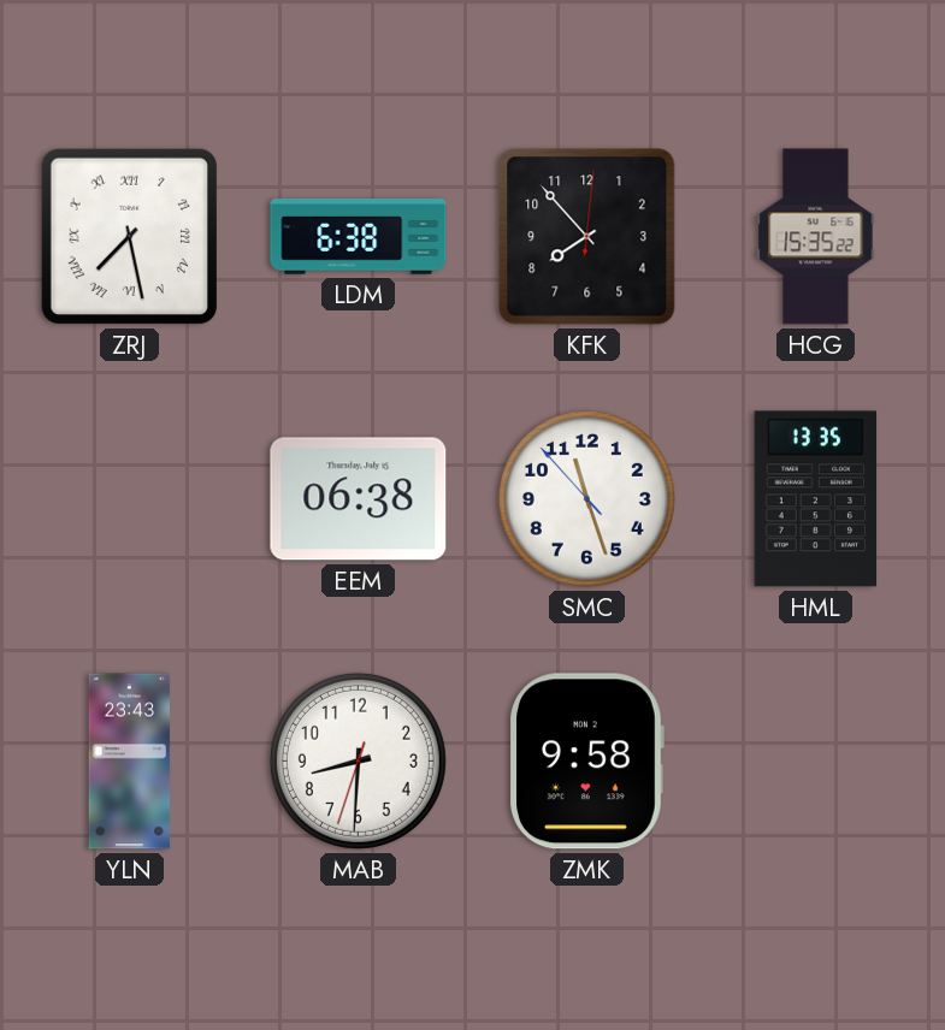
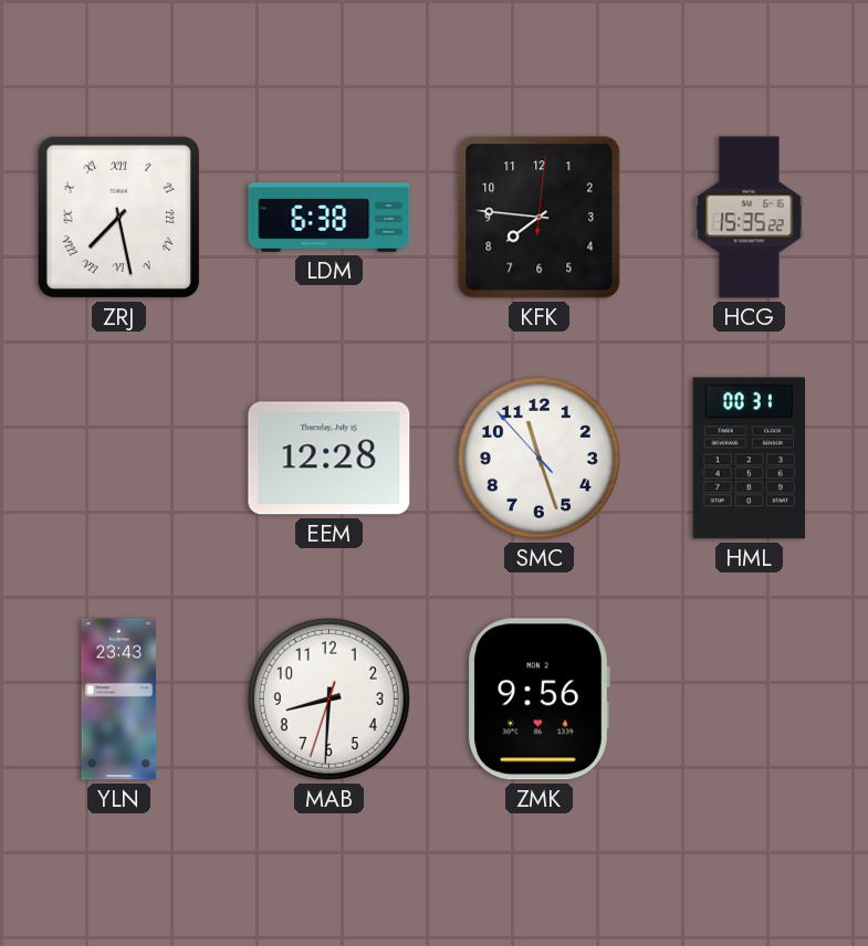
KFK: 7:53 -> 7:46
EEM: 06:38 -> 12:28
HML: 13:35 -> 00:31
ZMK: 9:58 -> 9:56
